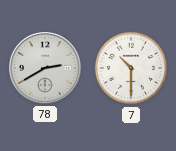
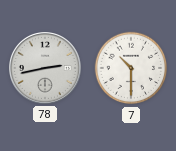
78: 2:40 -> 2:43
